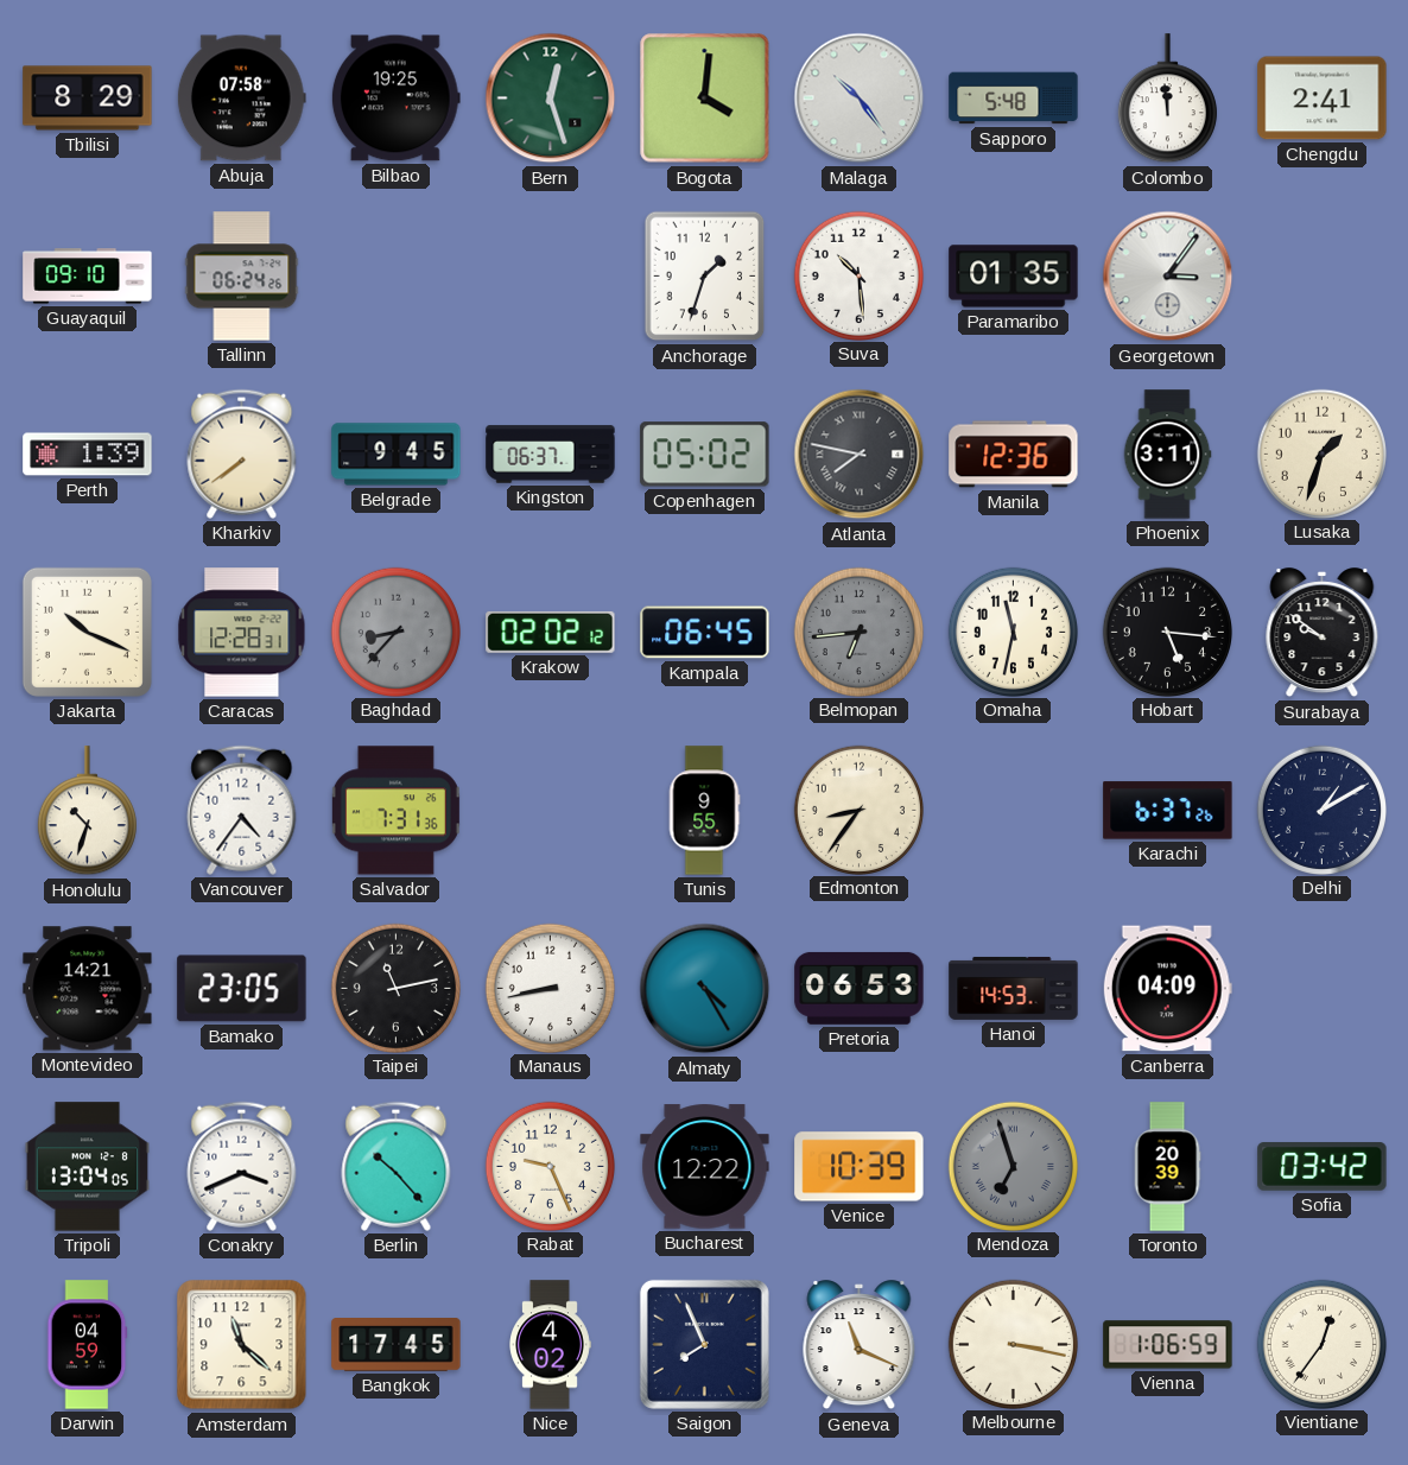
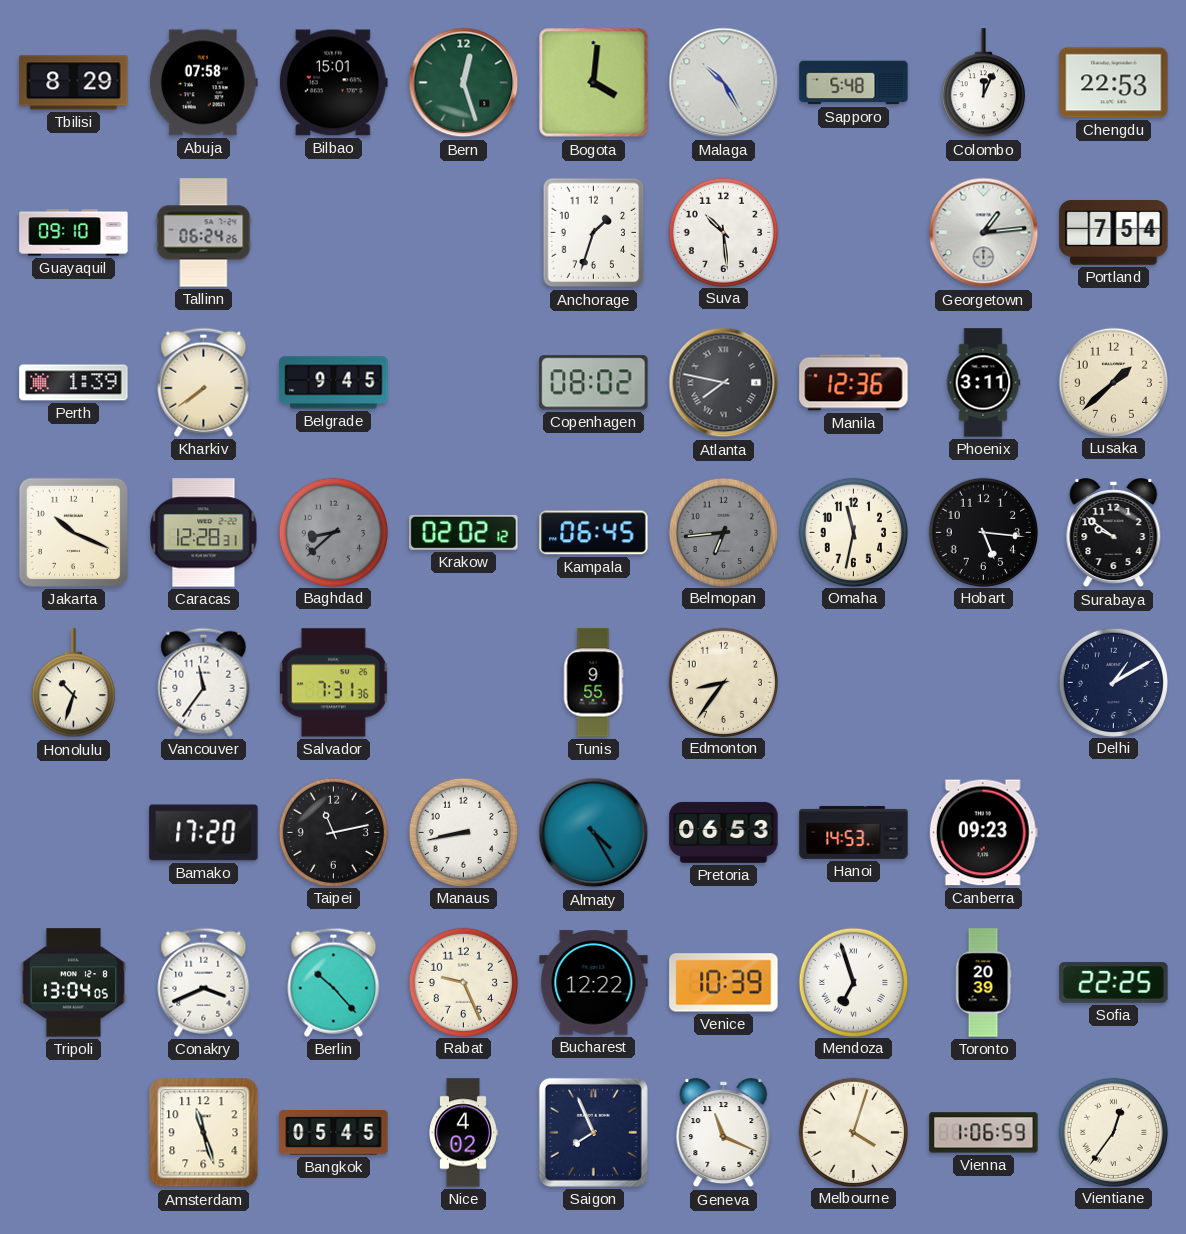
Bilbao: 19:25 -> 15:01
Malaga: 10:24 -> 10:25
Colombo: 11:59 -> 12:04
Chengdu: 2:41 -> 22:53
Paramaribo: 01:35 -> none
Georgetown: 3:06 -> 1:14
Portland: none -> 7:54
Kingston: 06:37 -> none
Copenhagen: 05:02 -> 08:02
Lusaka: 1:33 -> 1:38
Baghdad: 8:37 -> 8:38
Vancouver: 4:36 -> 11:36
Karachi: 6:37 -> none
Montevideo: 14:21 -> none
Bamako: 23:05 -> 17:20
Canberra: 04:09 -> 09:23
Mendoza dial: grey -> white
Sofia: 03:42 -> 22:25
Darwin: 04:59 -> none
Amsterdam: 11:22 -> 11:27
Bangkok: 17:45 -> 05:45
Melbourne: 3:17 -> 4:03
